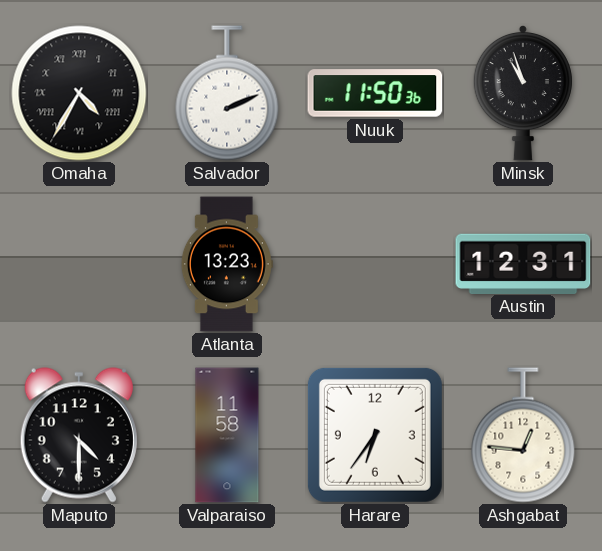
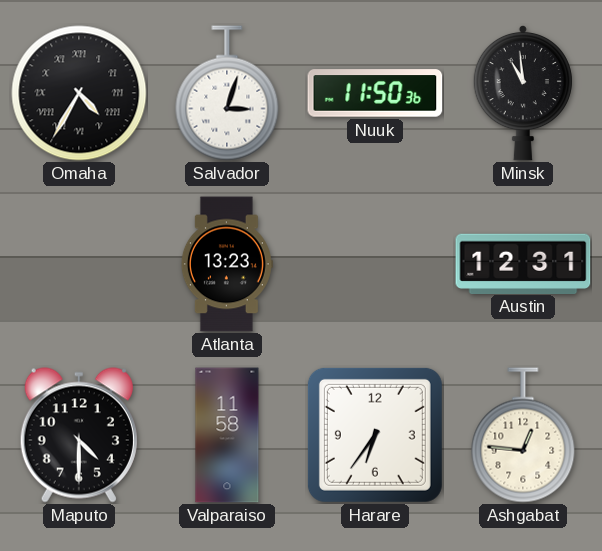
Salvador: 2:11 -> 3:03
Minsk: 10:57 -> 10:59
